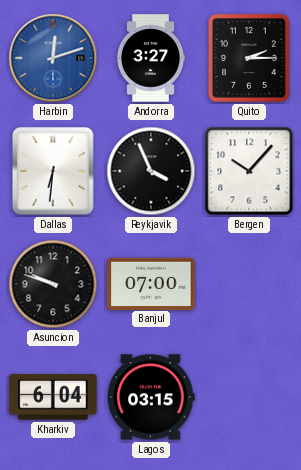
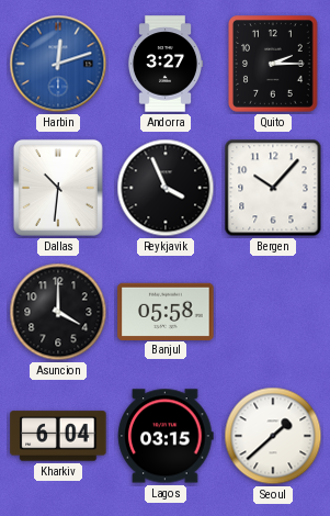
Dallas: 6:31 -> 10:31
Asuncion: 9:48 -> 4:00
Banjul: 07:00 -> 05:58
Seoul: none -> 1:38
